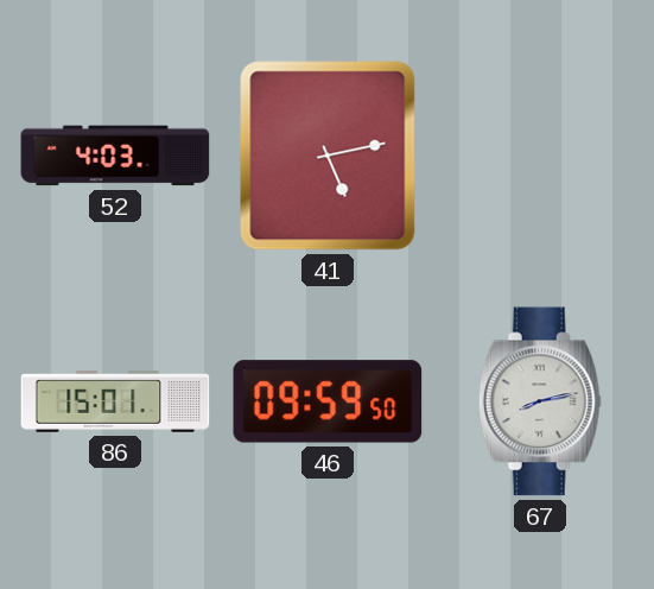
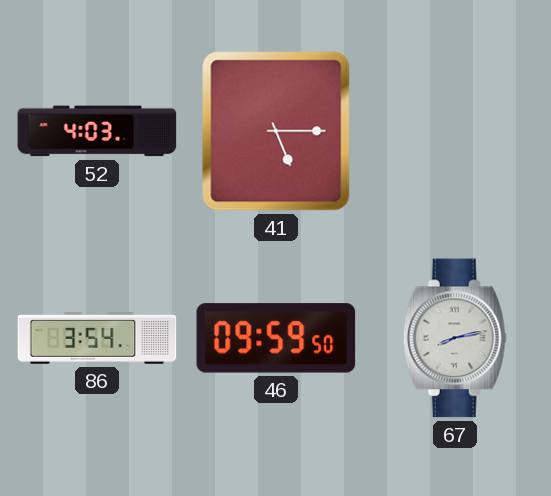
41: 5:13 -> 5:15
86: 15:01 -> 3:54
